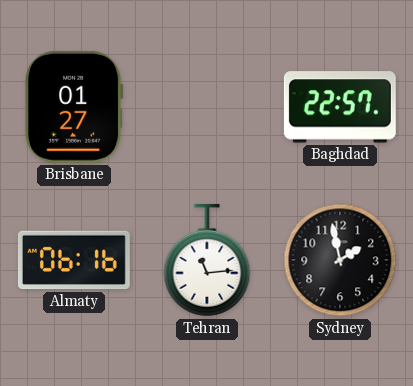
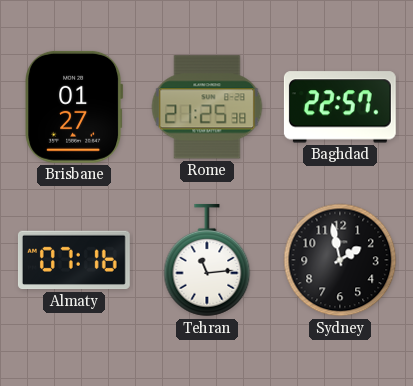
Rome: none -> 21:25
Almaty: 06:16 -> 07:16
